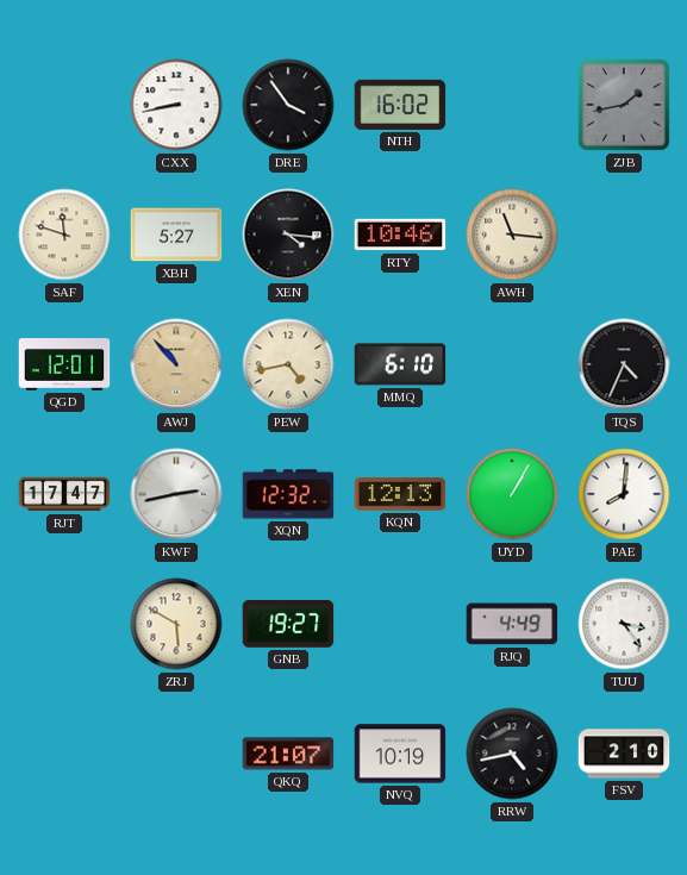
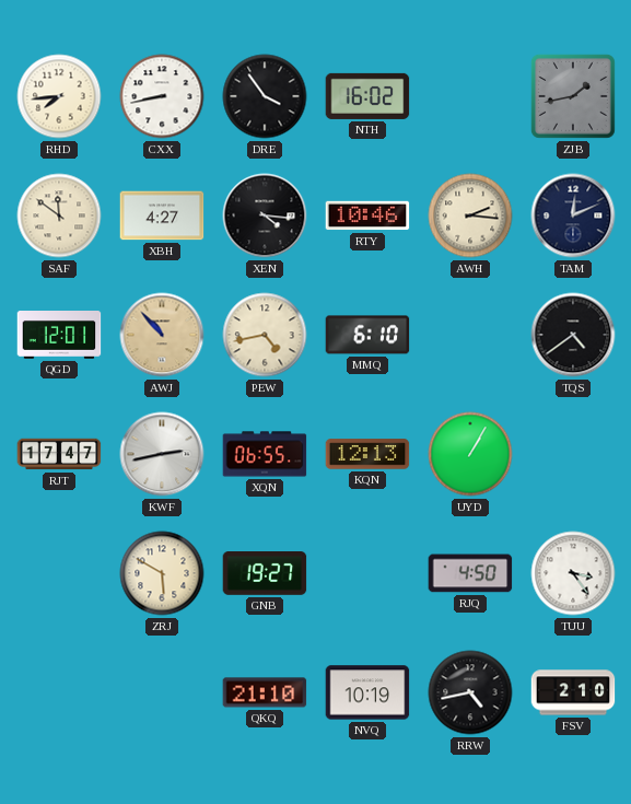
RHD: none -> 7:44
SAF: 11:48 -> 11:51
XBH: 5:27 -> 4:27
AWH: 11:16 -> 2:16
TAM: none -> 12:11
TQS: 4:34 -> 4:39
XQN: 12:32 -> 06:55
PAE: 8:01 -> none
RJQ: 4:49 -> 4:50
QKQ: 21:07 -> 21:10
